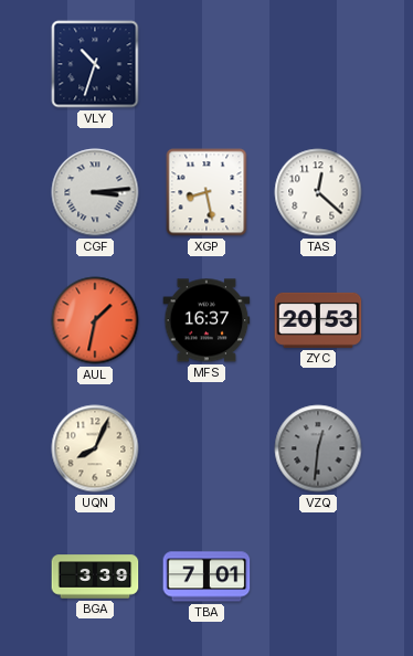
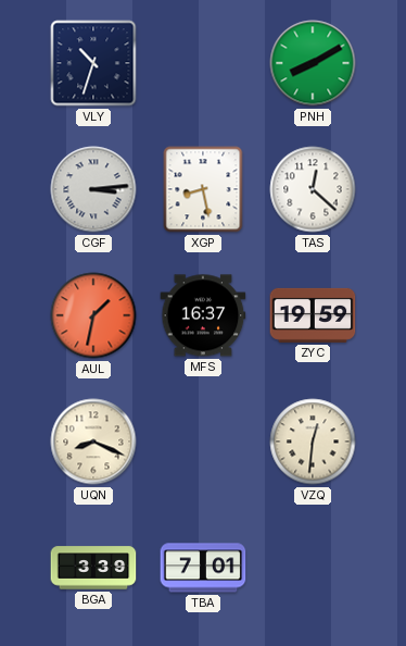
PNH: none -> 8:10
ZYC: 20:53 -> 19:59
UQN: 8:04 -> 8:19
VZQ dial: grey -> cream
